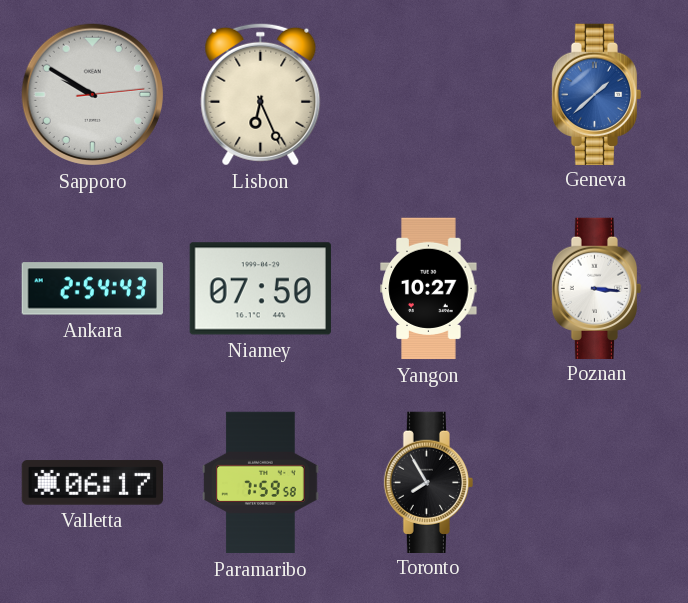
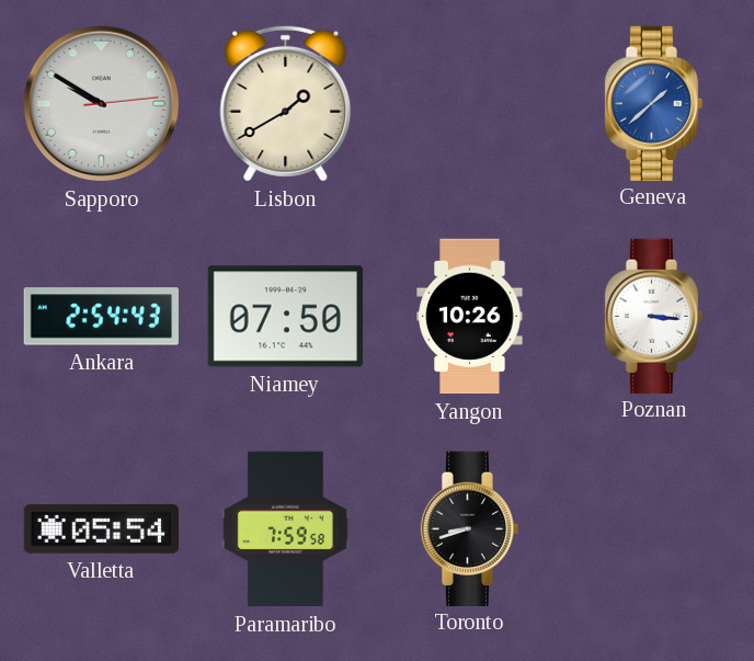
Lisbon: 6:26 -> 1:40
Yangon: 10:27 -> 10:26
Valletta: 06:17 -> 05:54
Toronto: 7:55 -> 8:42
